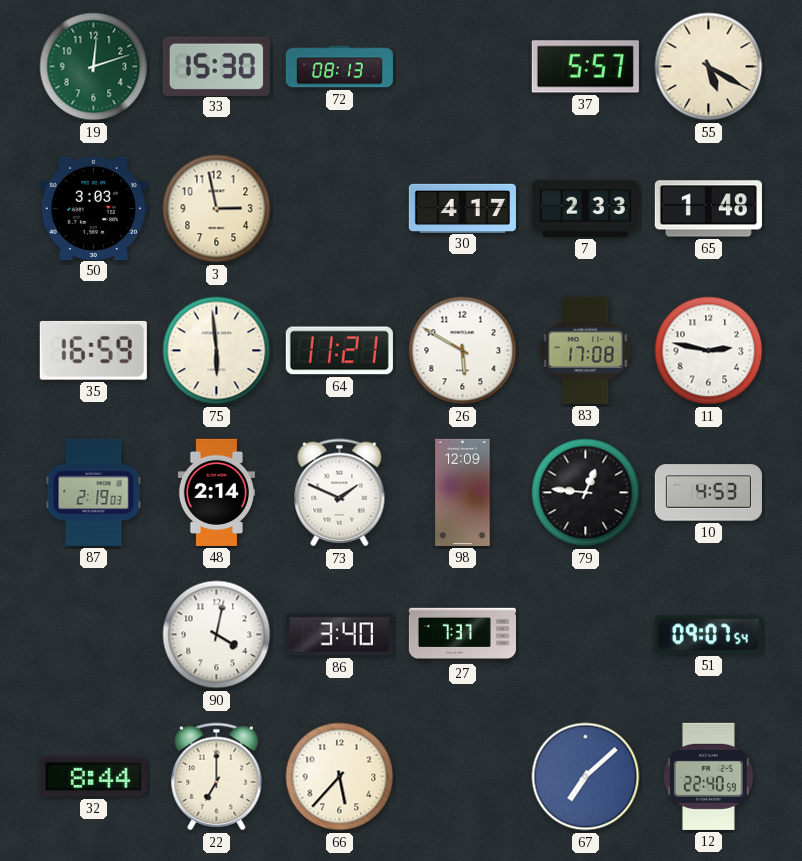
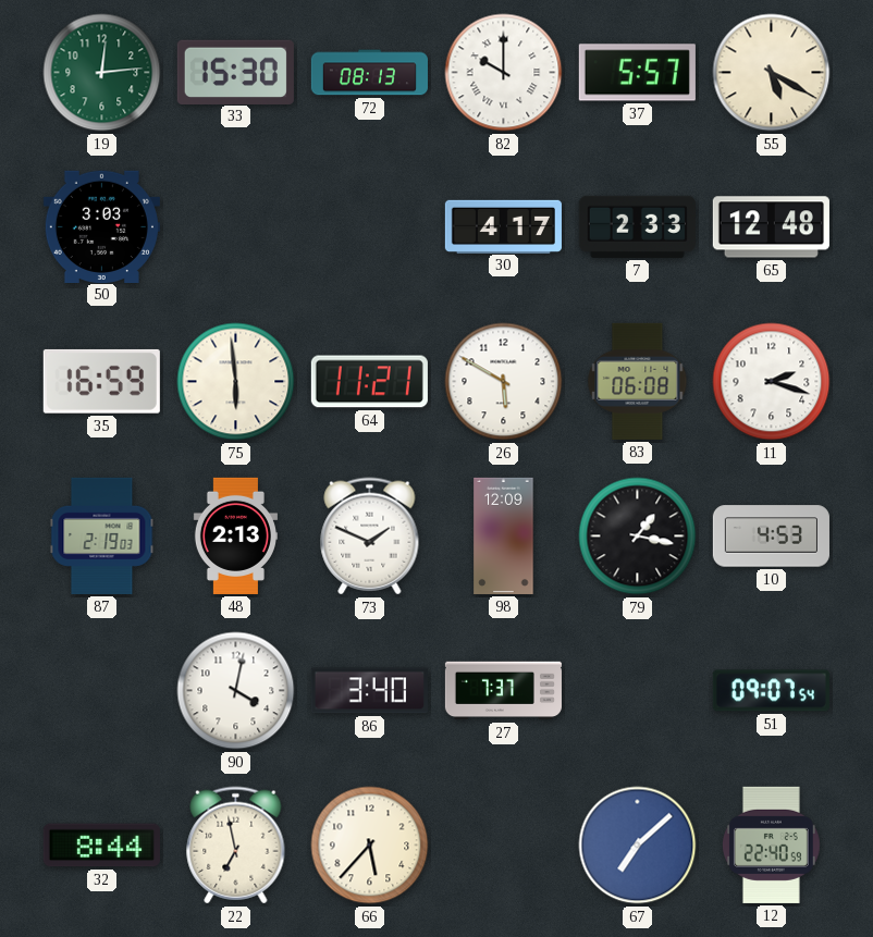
19: 12:12 -> 12:14
82: none -> 10:00
3: 2:58 -> none
65: 1:48 -> 12:48
83: 17:08 -> 06:08
11: 2:47 -> 2:18
48: 2:14 -> 2:13
79: 12:46 -> 1:17
22: 7:00 -> 6:58
